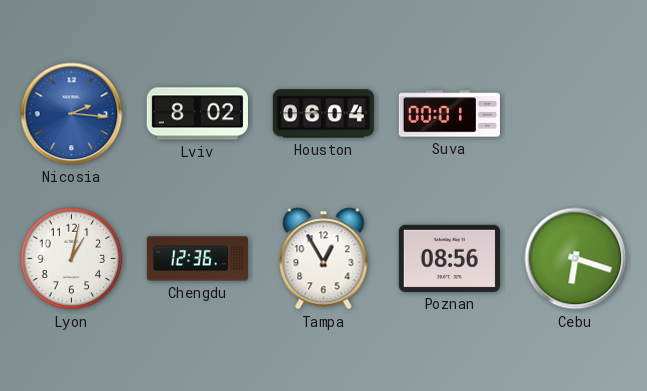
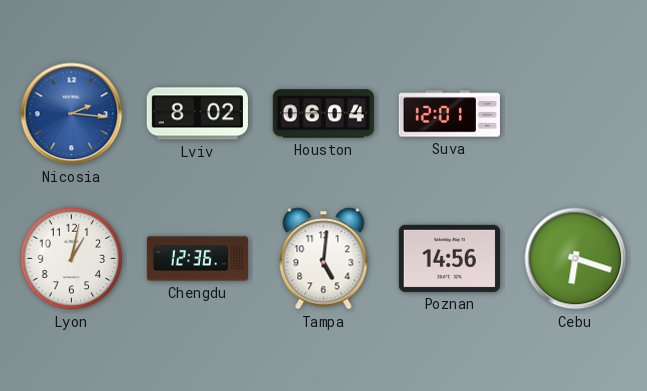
Suva: 00:01 -> 12:01
Tampa: 12:55 -> 5:01
Poznan: 08:56 -> 14:56
